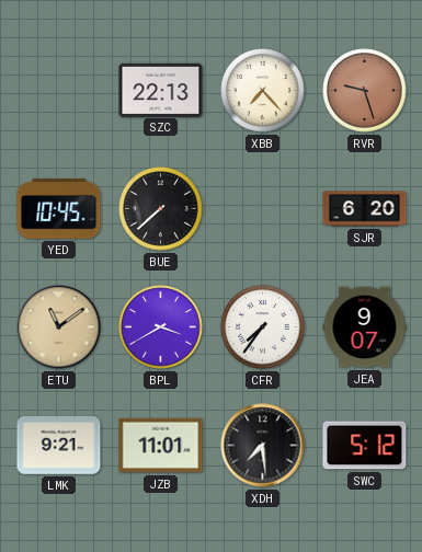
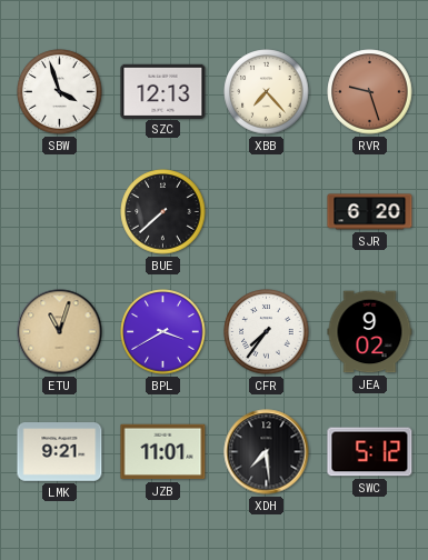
SBW: none -> 3:57
SZC: 22:13 -> 12:13
YED: 10:45 -> none
ETU: 11:09 -> 11:03
JEA: 9:07 -> 9:02
